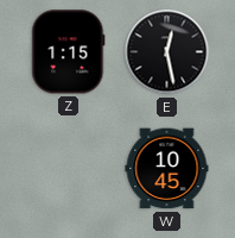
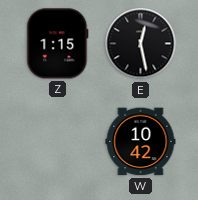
W: 10:45 -> 10:42
